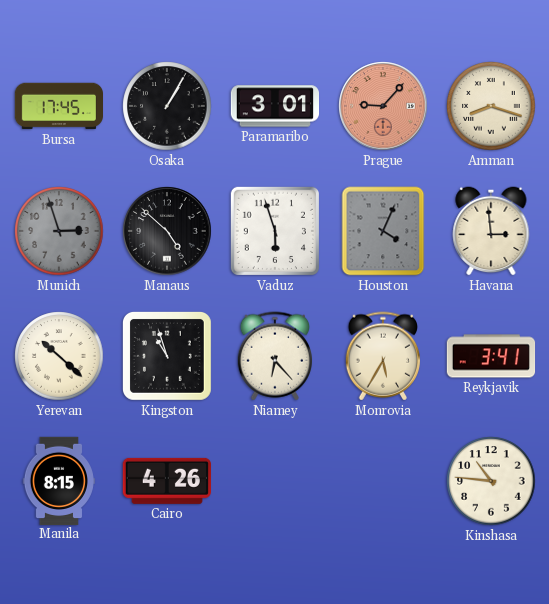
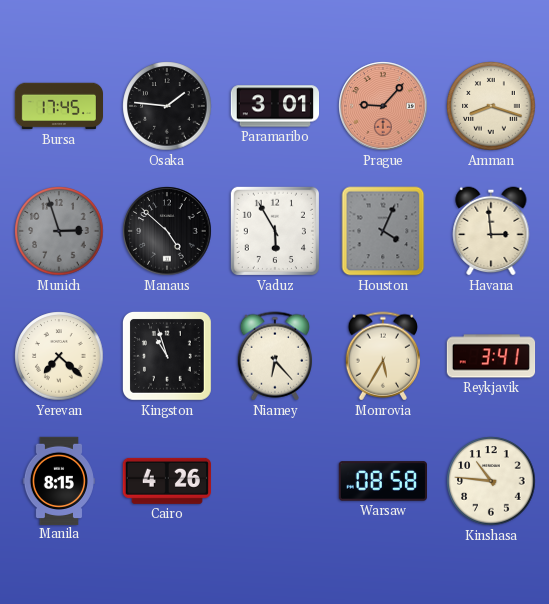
Osaka: 1:05 -> 1:46
Vaduz: 5:57 -> 5:55
Yerevan: 10:22 -> 7:22
Warsaw: none -> 08:58
